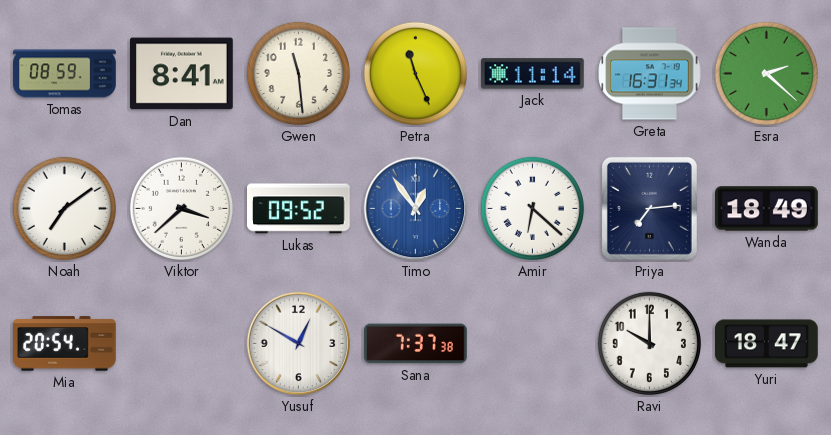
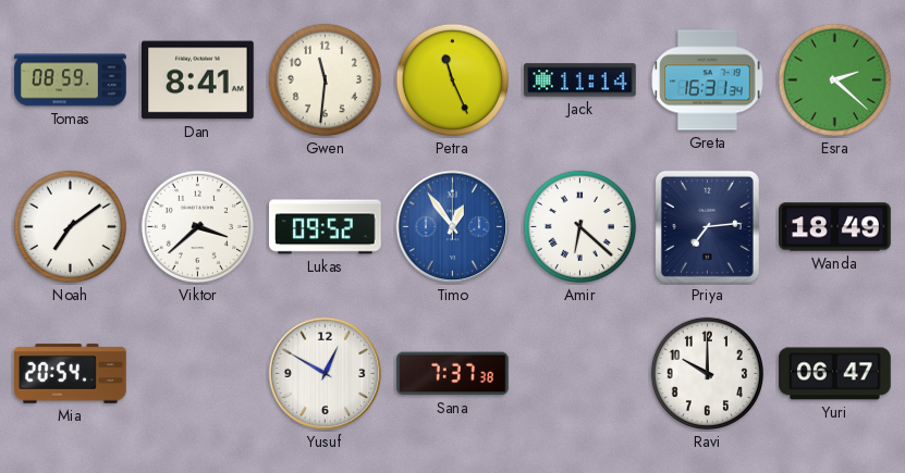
Gwen: 11:29 -> 11:31
Yuri: 18:47 -> 06:47
